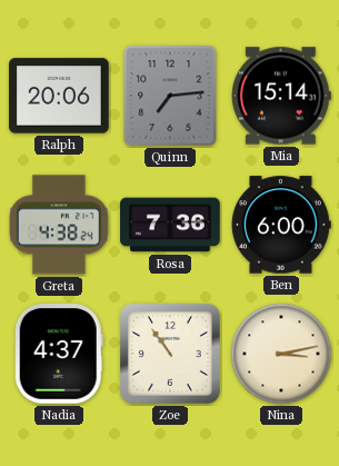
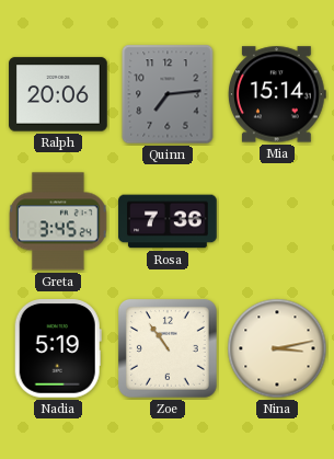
Greta: 4:38 -> 3:45
Ben: 6:00 -> none
Nadia: 4:37 -> 5:19
